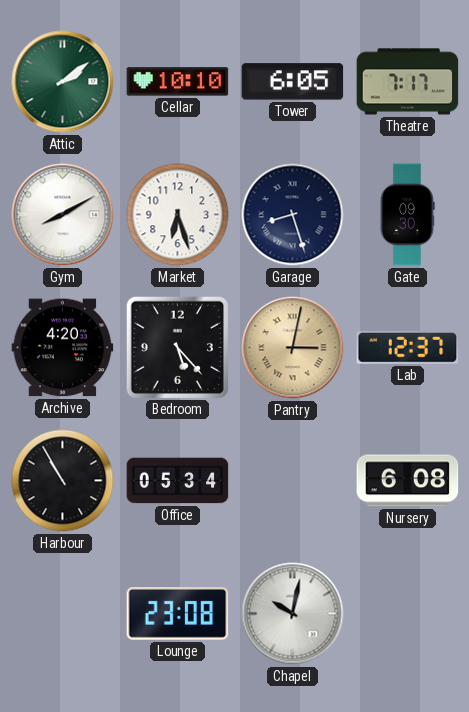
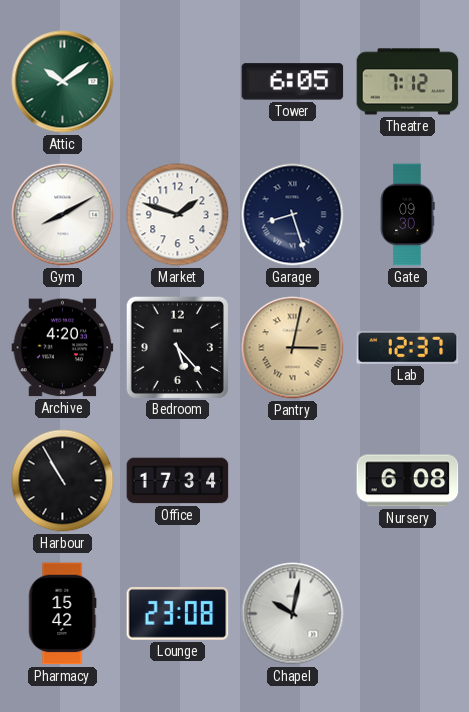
Attic: 2:09 -> 10:09
Cellar: 10:10 -> none
Theatre: 7:17 -> 7:12
Market: 6:27 -> 1:48
Office: 05:34 -> 17:34
Pharmacy: none -> 15:42
